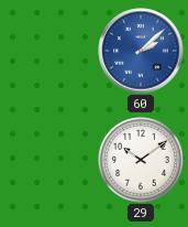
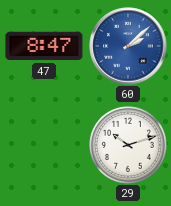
47: none -> 8:47
29: 10:09 -> 10:12
